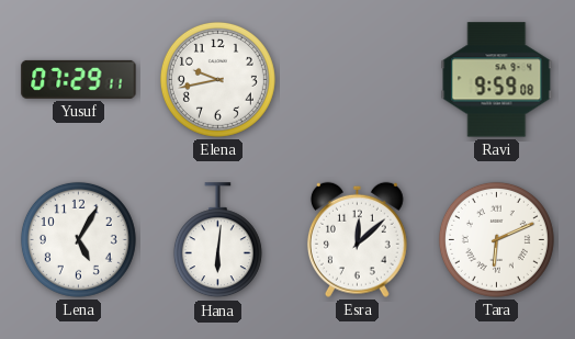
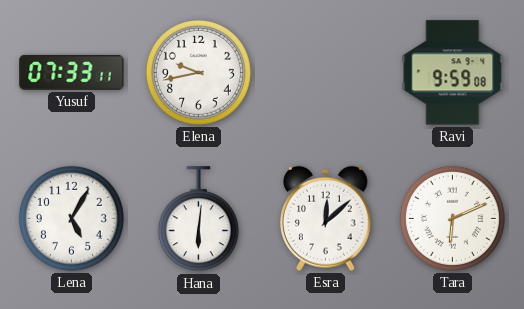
Yusuf: 07:29 -> 07:33
